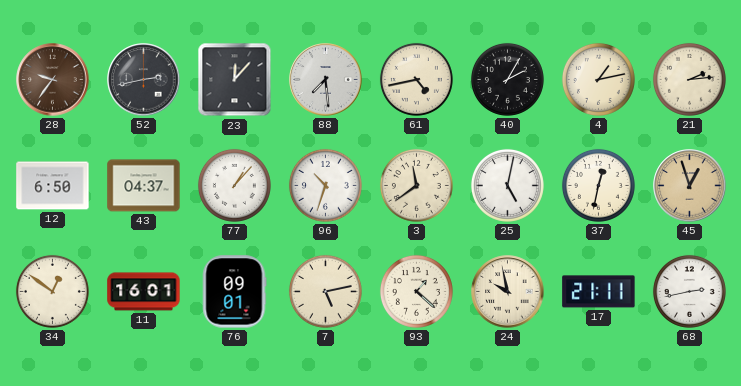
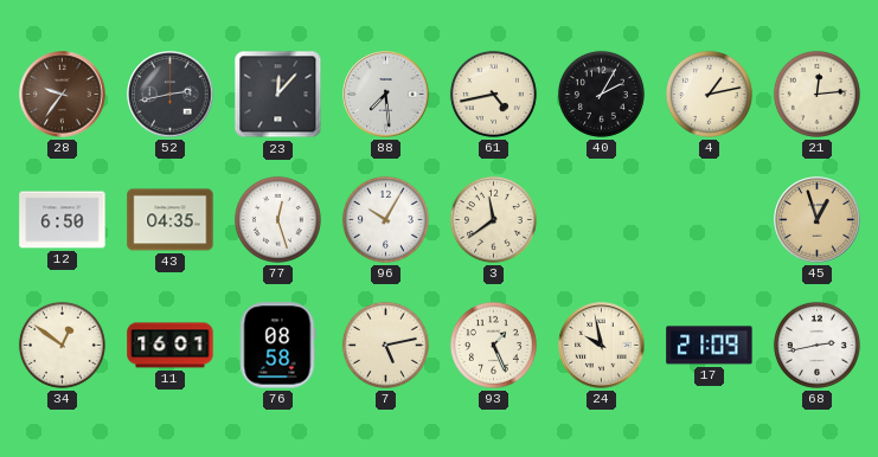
21: 2:14 -> 12:14
43: 04:37 -> 04:35
77: 1:07 -> 12:27
96: 10:33 -> 10:05
25: 5:02 -> none
37: 12:32 -> none
76: 09:01 -> 08:58
93: 1:22 -> 1:26
17: 21:11 -> 21:09
